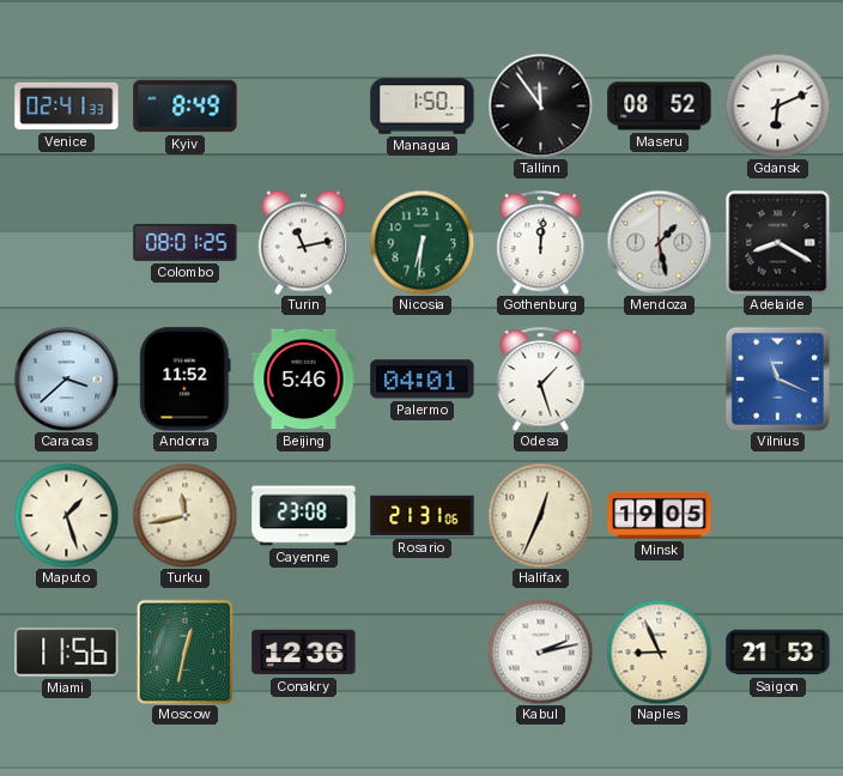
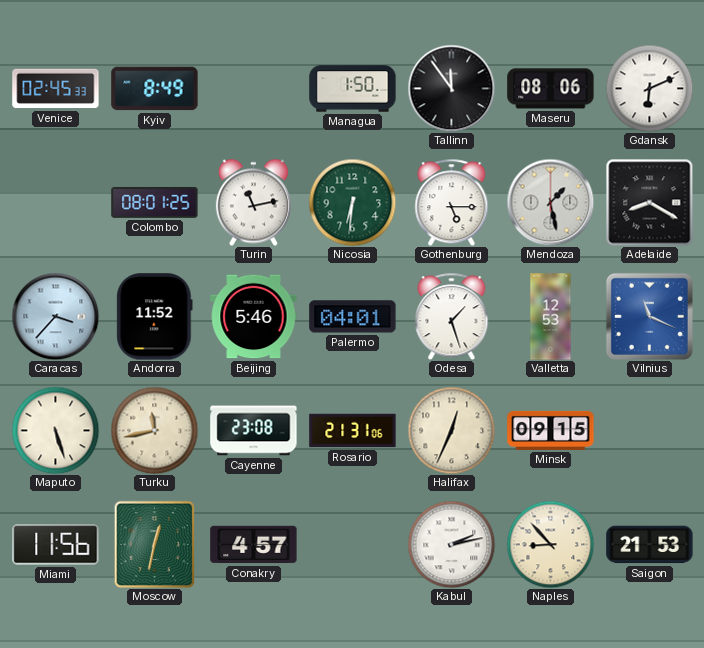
Venice: 02:41 -> 02:45
Maseru: 08:52 -> 08:06
Gothenburg: 12:01 -> 5:15
Caracas: 3:38 -> 3:37
Valletta: none -> 12:53
Maputo: 1:27 -> 5:27
Minsk: 19:05 -> 09:15
Conakry: 12:36 -> 4:57
Naples: 8:56 -> 8:53
